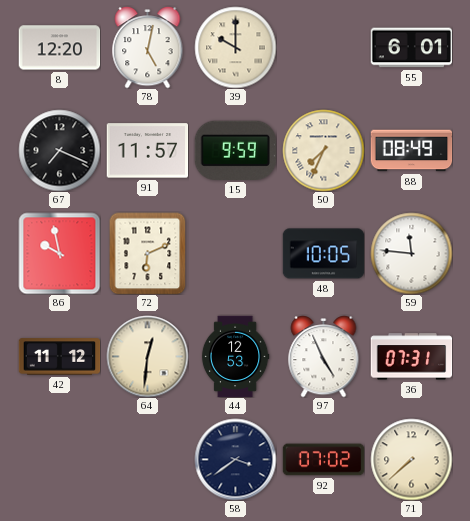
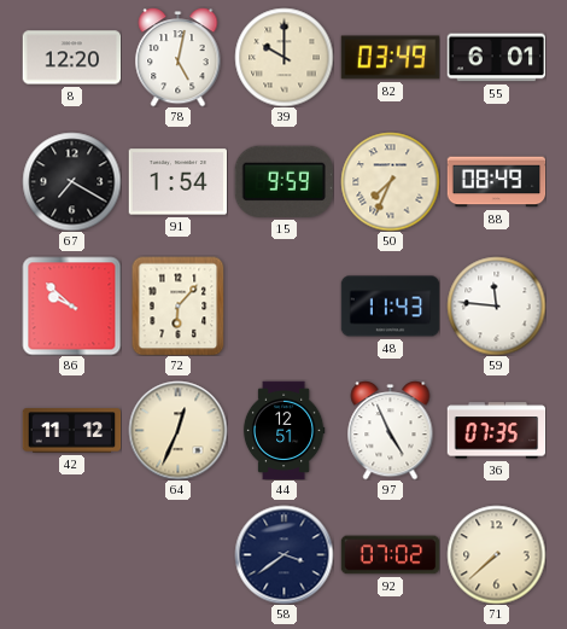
82: none -> 03:49
67: 7:19 -> 7:20
91: 11:57 -> 1:54
86: 9:58 -> 9:52
72: 6:11 -> 6:07
48: 10:05 -> 11:43
64: 12:31 -> 12:34
44: 12:53 -> 12:51
36: 07:31 -> 07:35
